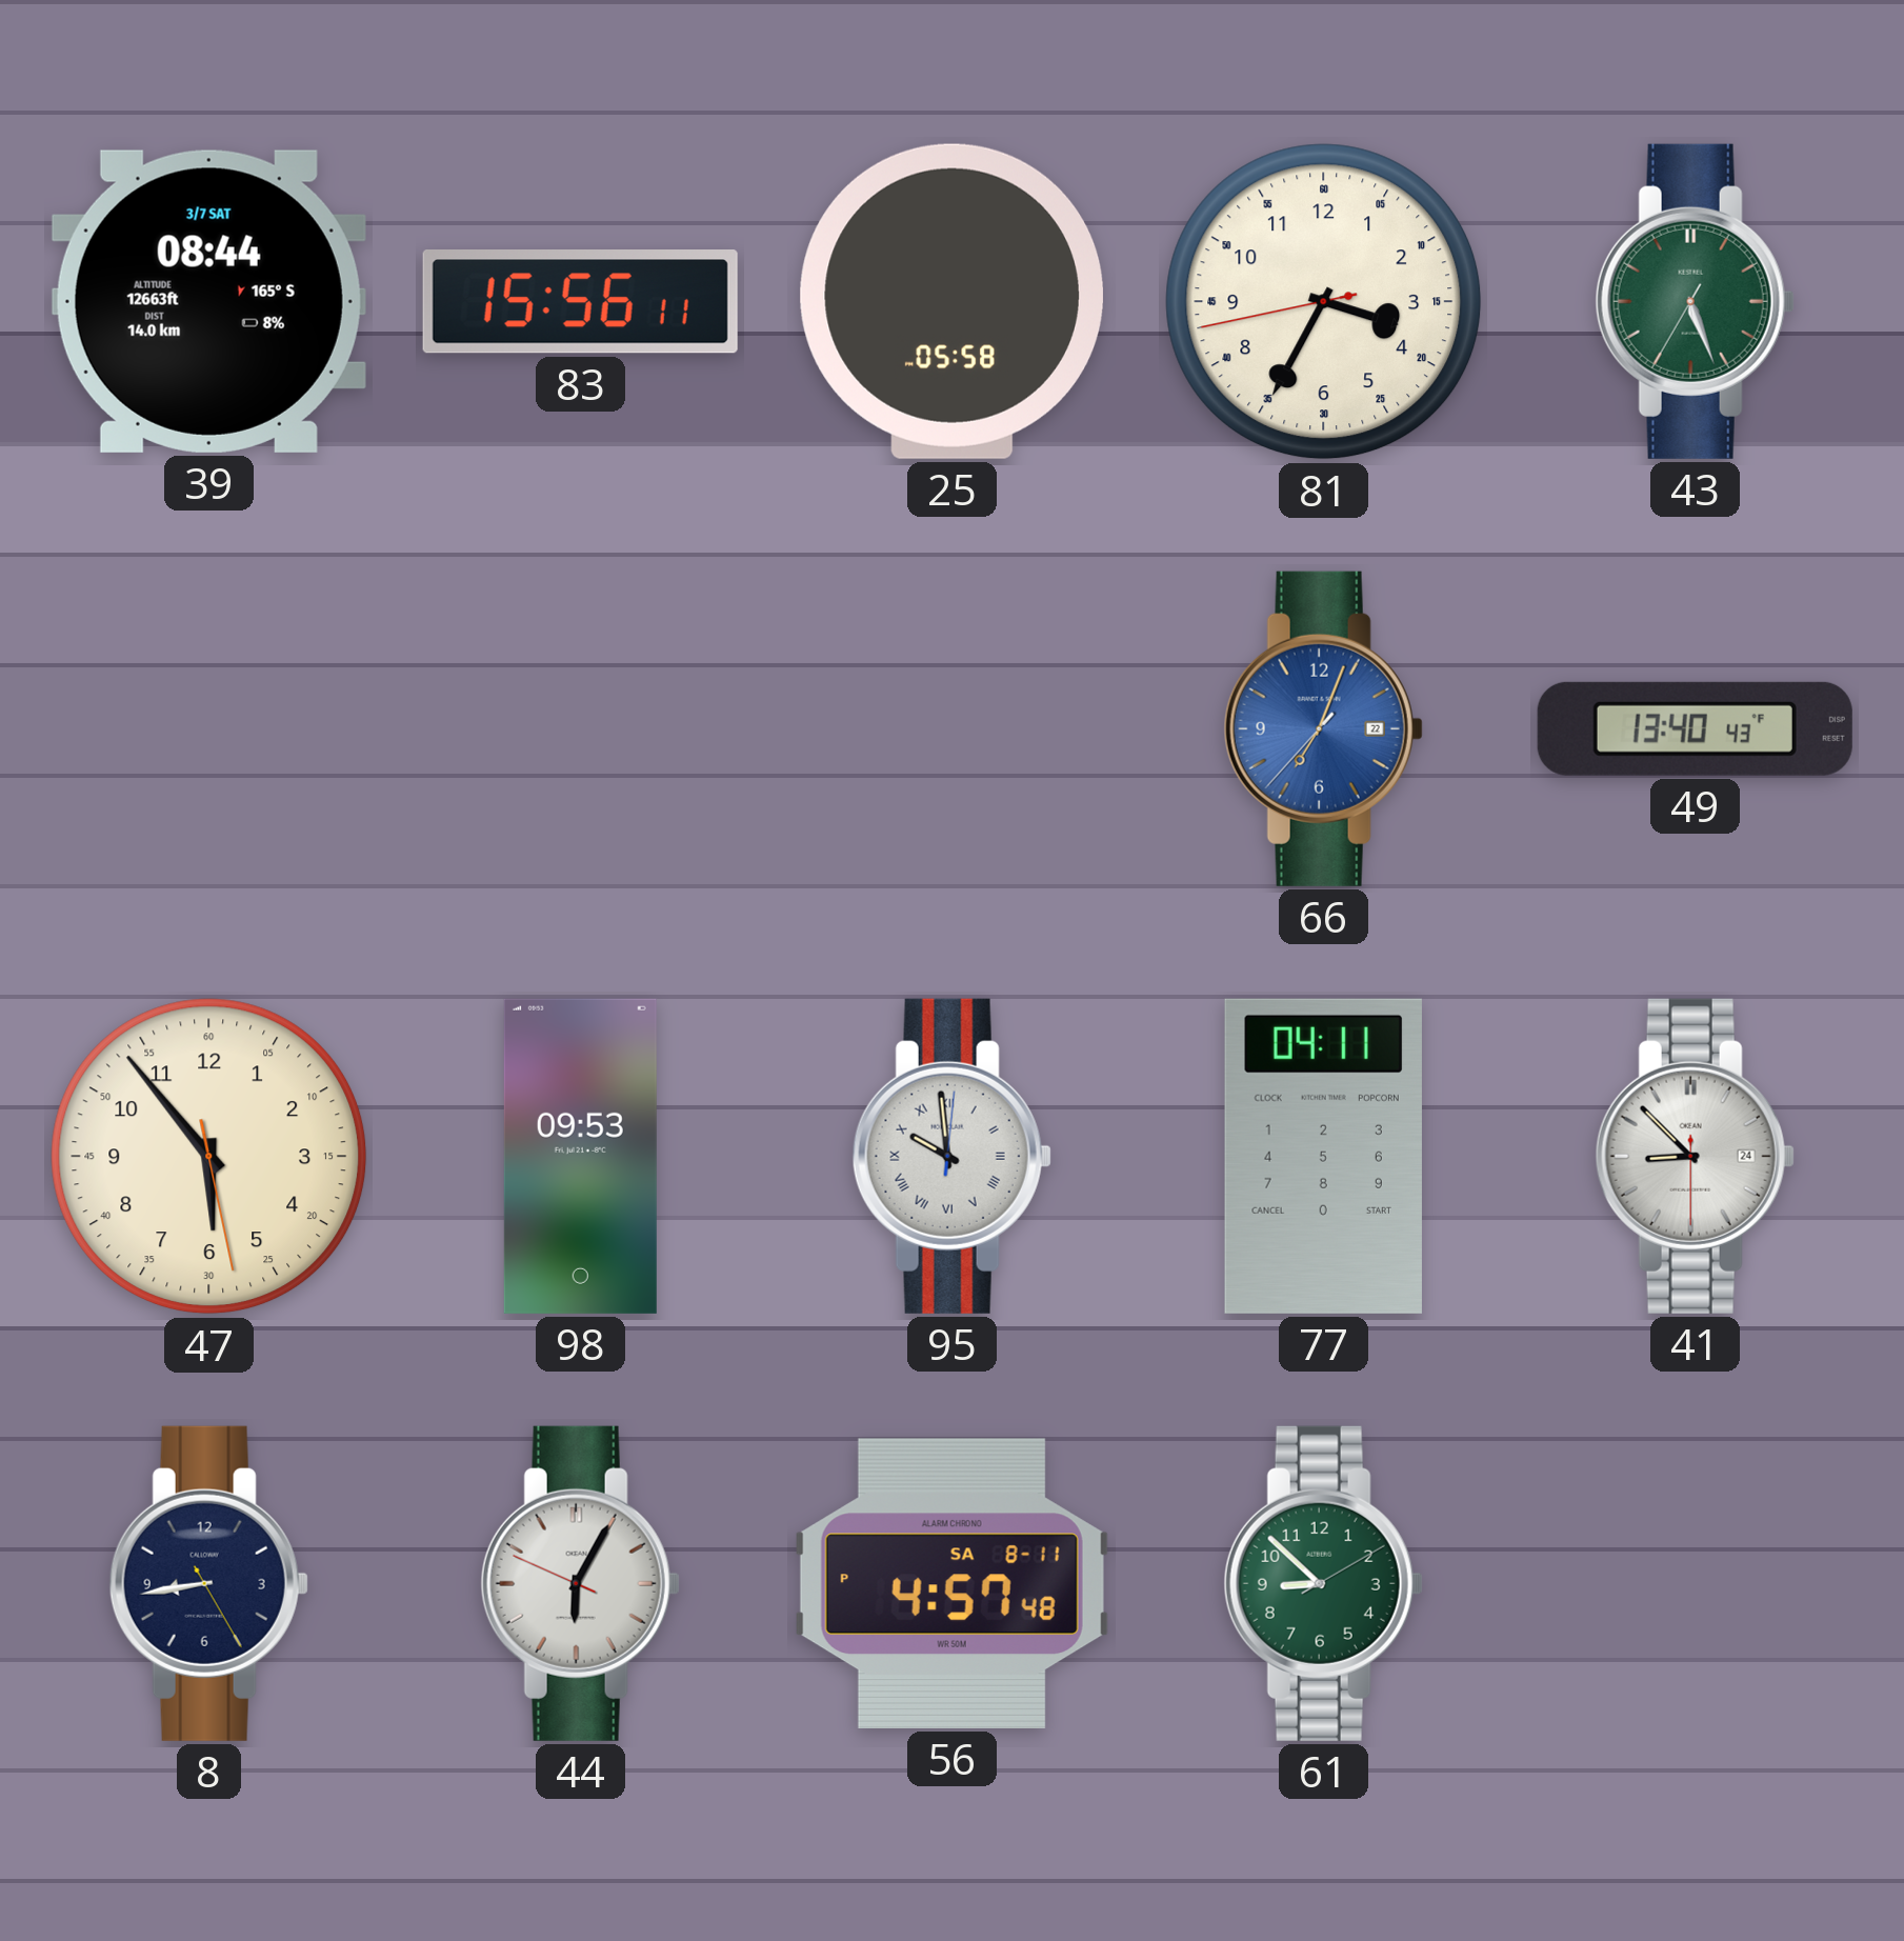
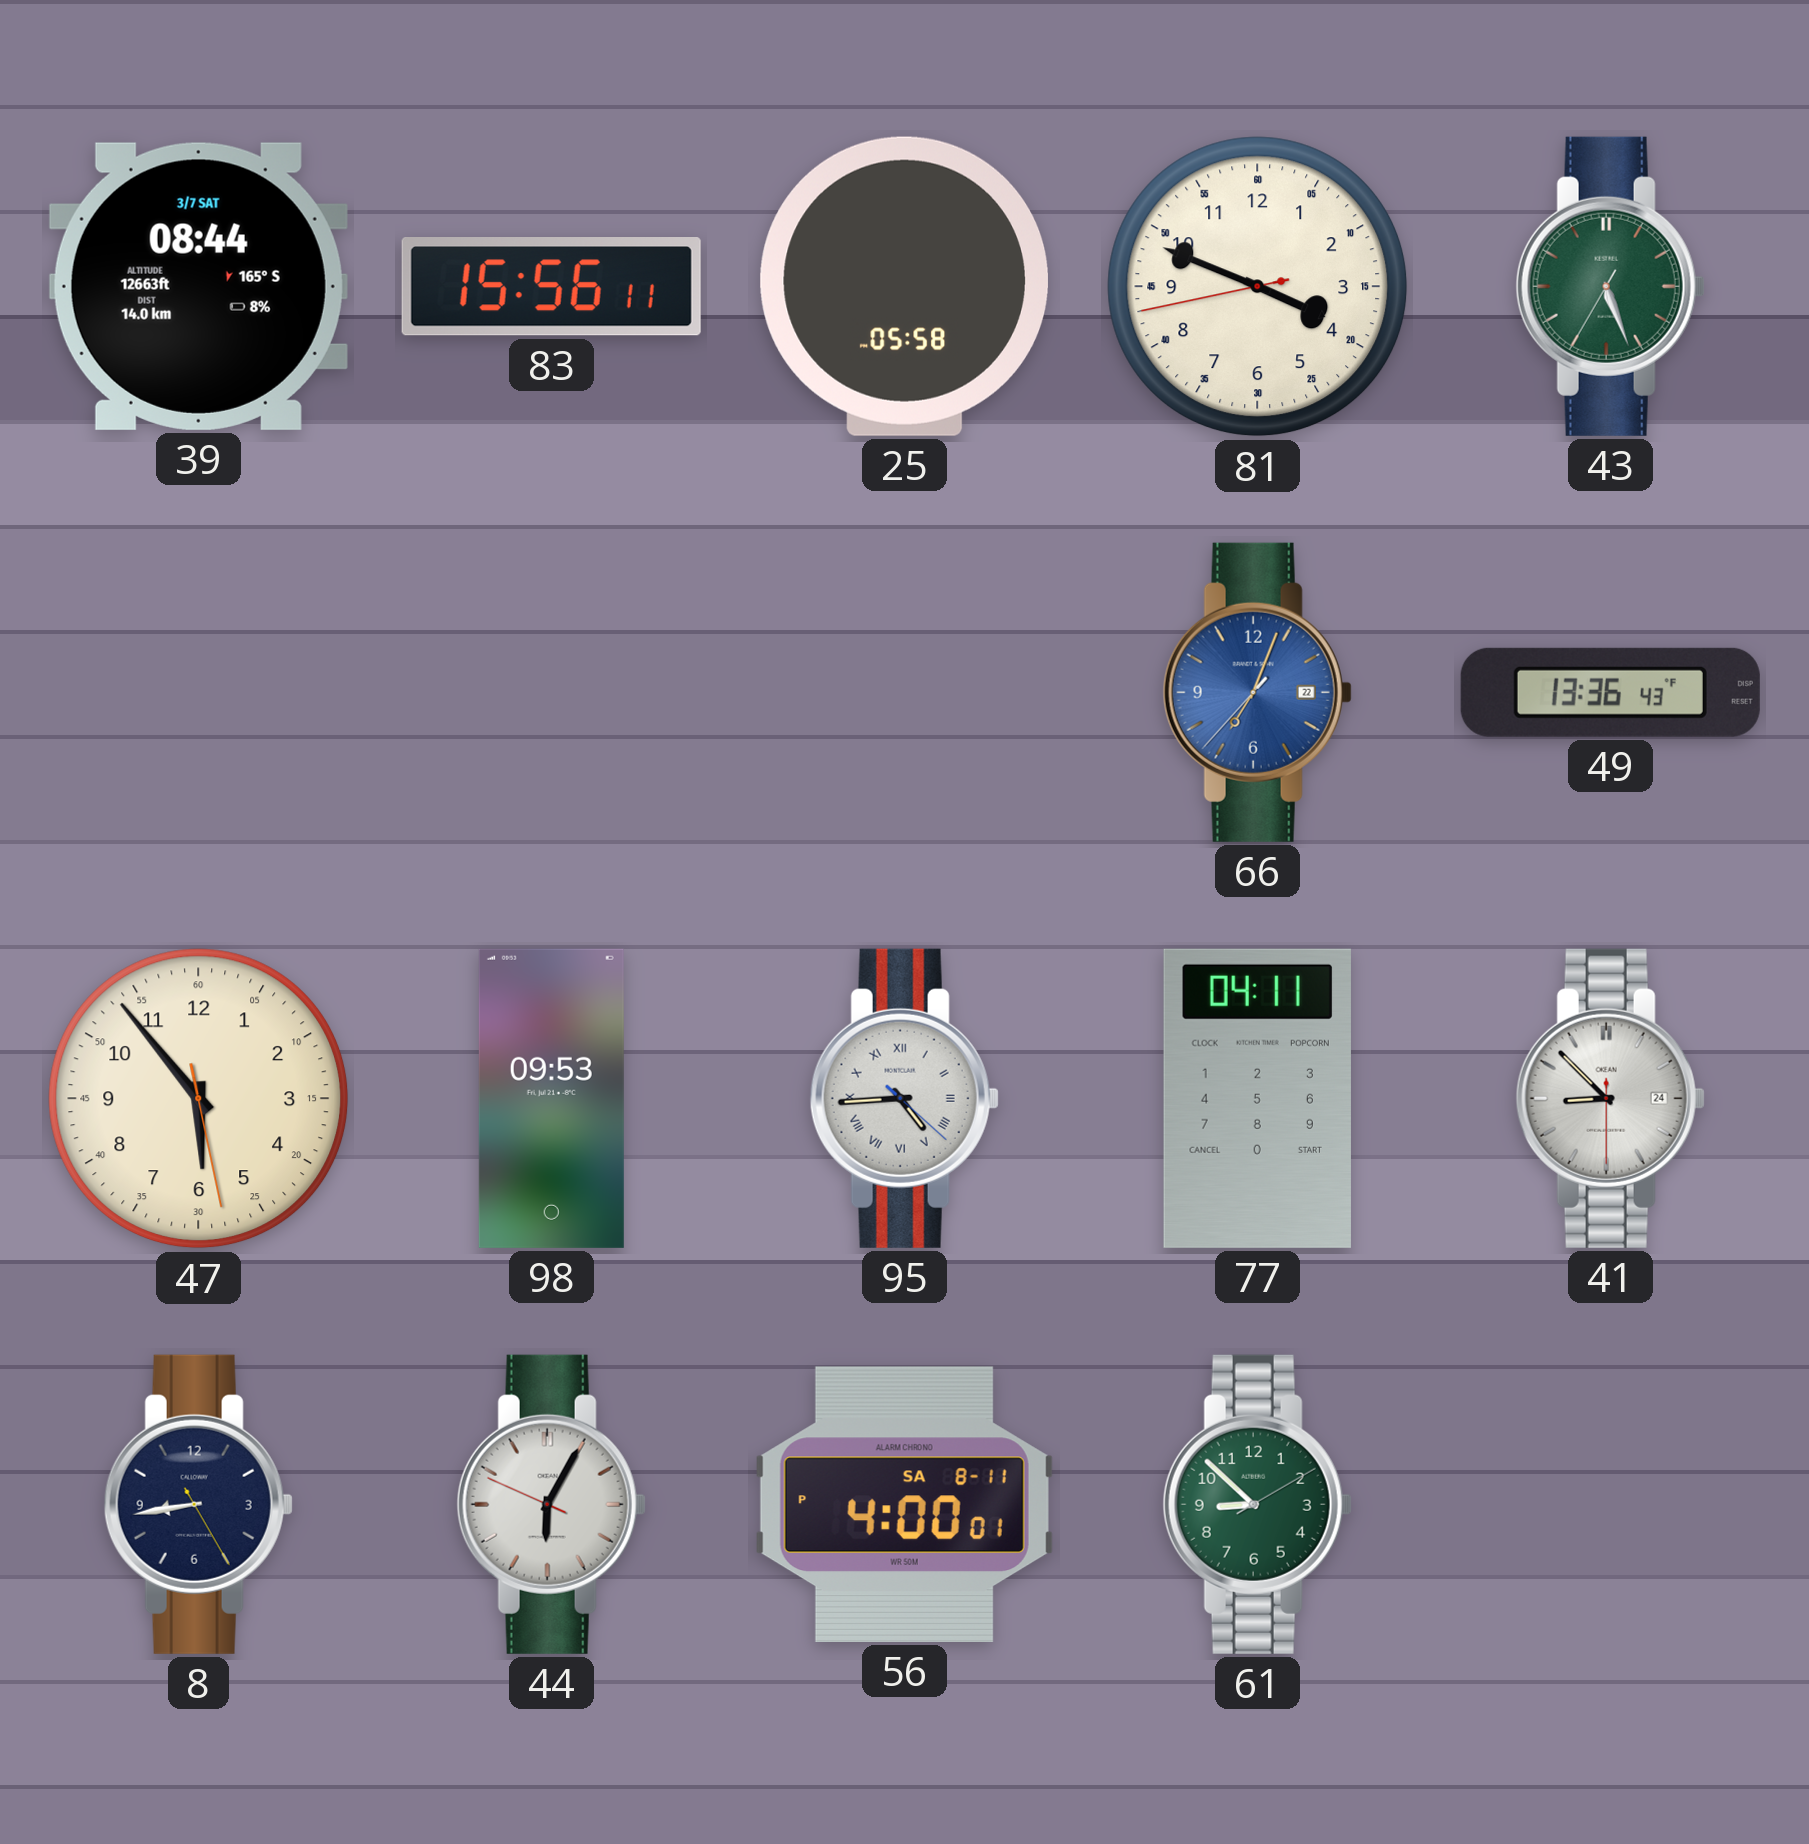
81: 3:34 -> 3:48
49: 13:40 -> 13:36
95: 9:59 -> 4:44
56: 4:57 -> 4:00
